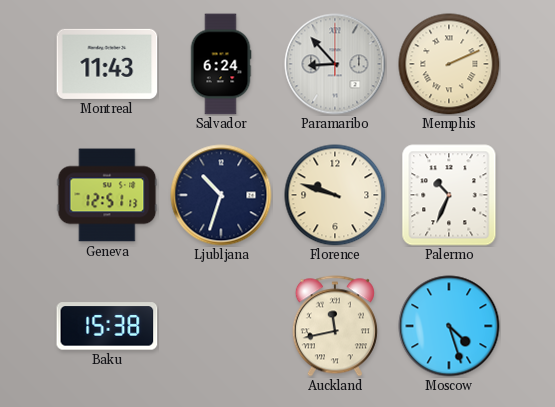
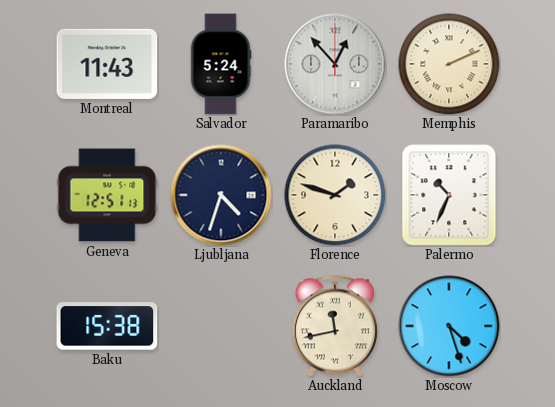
Salvador: 6:24 -> 5:24
Paramaribo: 8:53 -> 12:53
Ljubljana: 10:33 -> 4:33
Florence: 9:48 -> 1:48
